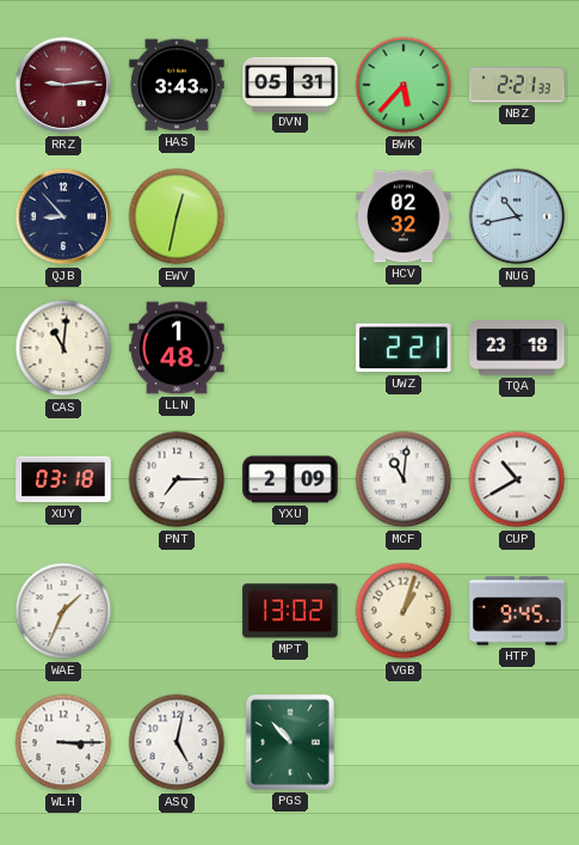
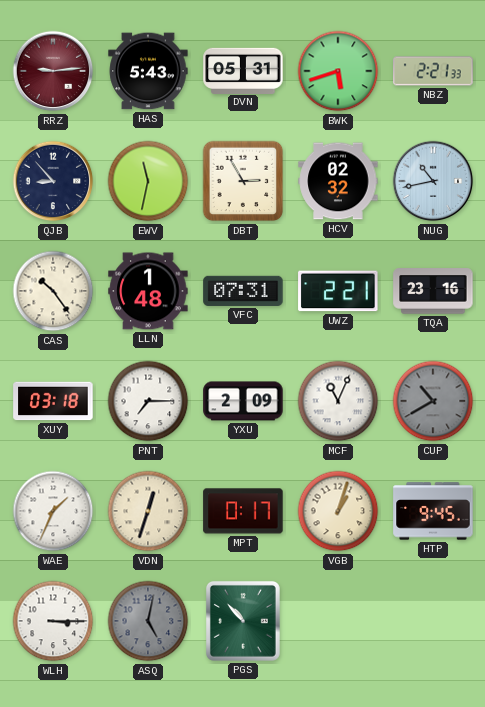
HAS: 3:43 -> 5:43
BWK: 5:37 -> 5:42
EWV: 12:32 -> 11:32
DBT: none -> 2:55
CAS: 11:01 -> 10:24
VFC: none -> 07:31
TQA: 23:18 -> 23:16
MCF: 11:01 -> 11:04
CUP dial: white -> grey
VDN: none -> 12:33
MPT: 13:02 -> 0:17
ASQ dial: white -> grey
